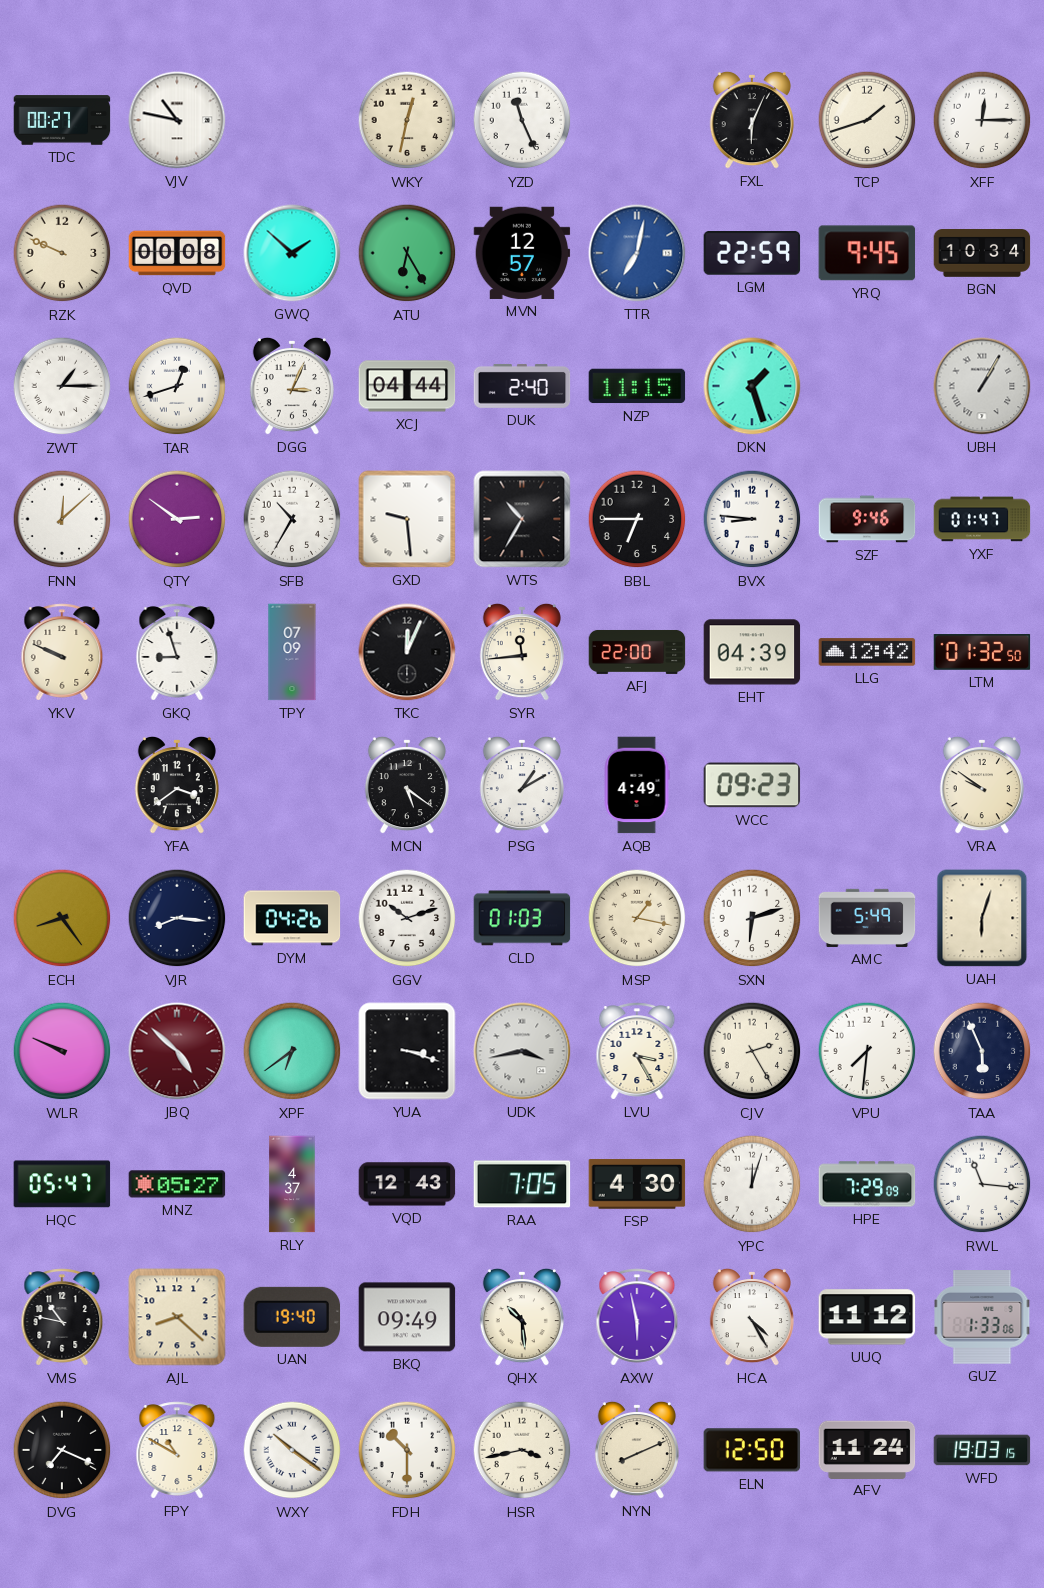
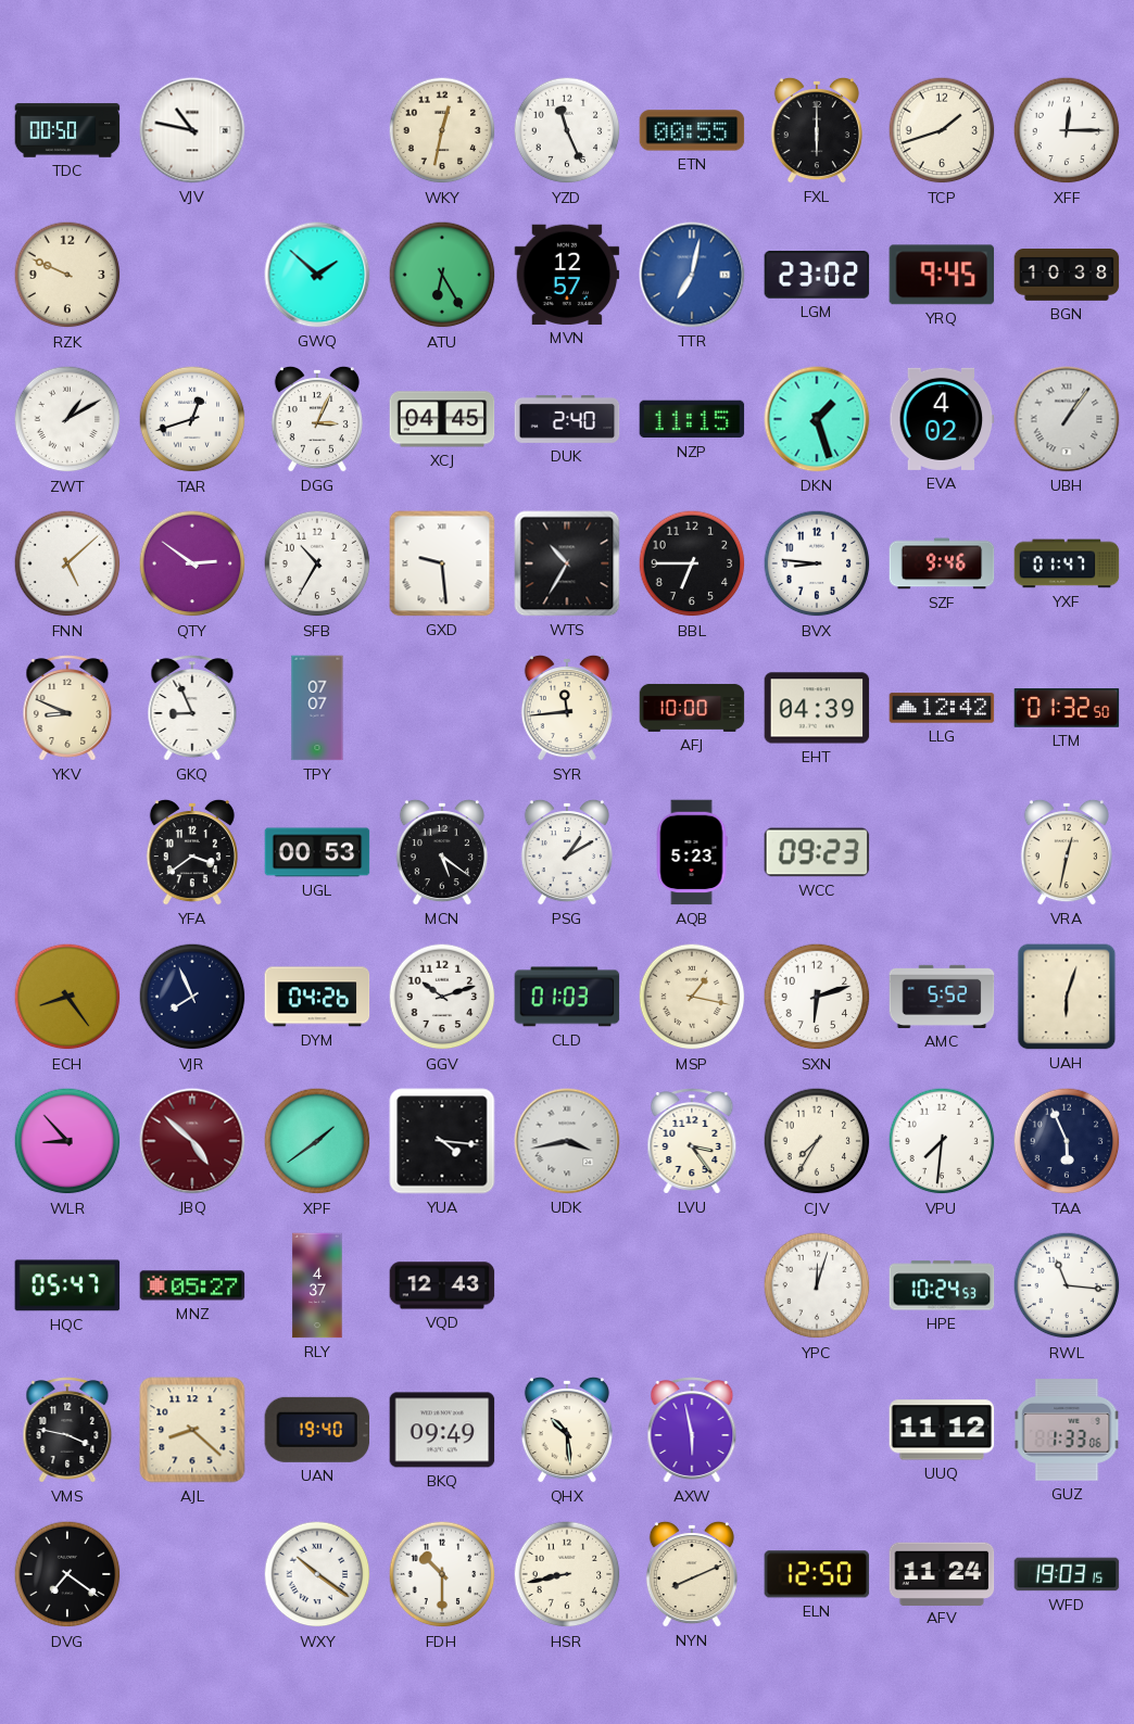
TDC: 00:27 -> 00:50
ETN: none -> 00:55
FXL: 6:04 -> 6:00
QVD: 00:08 -> none
LGM: 22:59 -> 23:02
BGN: 10:34 -> 10:38
ZWT: 1:15 -> 1:10
XCJ: 04:44 -> 04:45
EVA: none -> 4:02
UBH: 1:05 -> 1:06
FNN: 12:08 -> 5:08
YKV: 9:49 -> 8:49
GKQ: 8:57 -> 8:56
TPY: 07:09 -> 07:07
TKC: 12:04 -> none
AFJ: 22:00 -> 10:00
UGL: none -> 00:53
AQB: 4:49 -> 5:23
VRA: 9:51 -> 12:32
VJR: 8:16 -> 7:56
AMC: 5:49 -> 5:52
WLR: 9:49 -> 8:53
XPF: 6:39 -> 1:39
YUA: 3:18 -> 4:16
LVU: 3:25 -> 3:24
CJV: 2:25 -> 7:35
RAA: 7:05 -> none
FSP: 4:30 -> none
HPE: 7:29 -> 10:24
VMS: 10:47 -> 3:47
HCA: 4:25 -> none
DVG: 7:19 -> 7:21
FPY: 10:50 -> none
HSR: 3:43 -> 8:43
